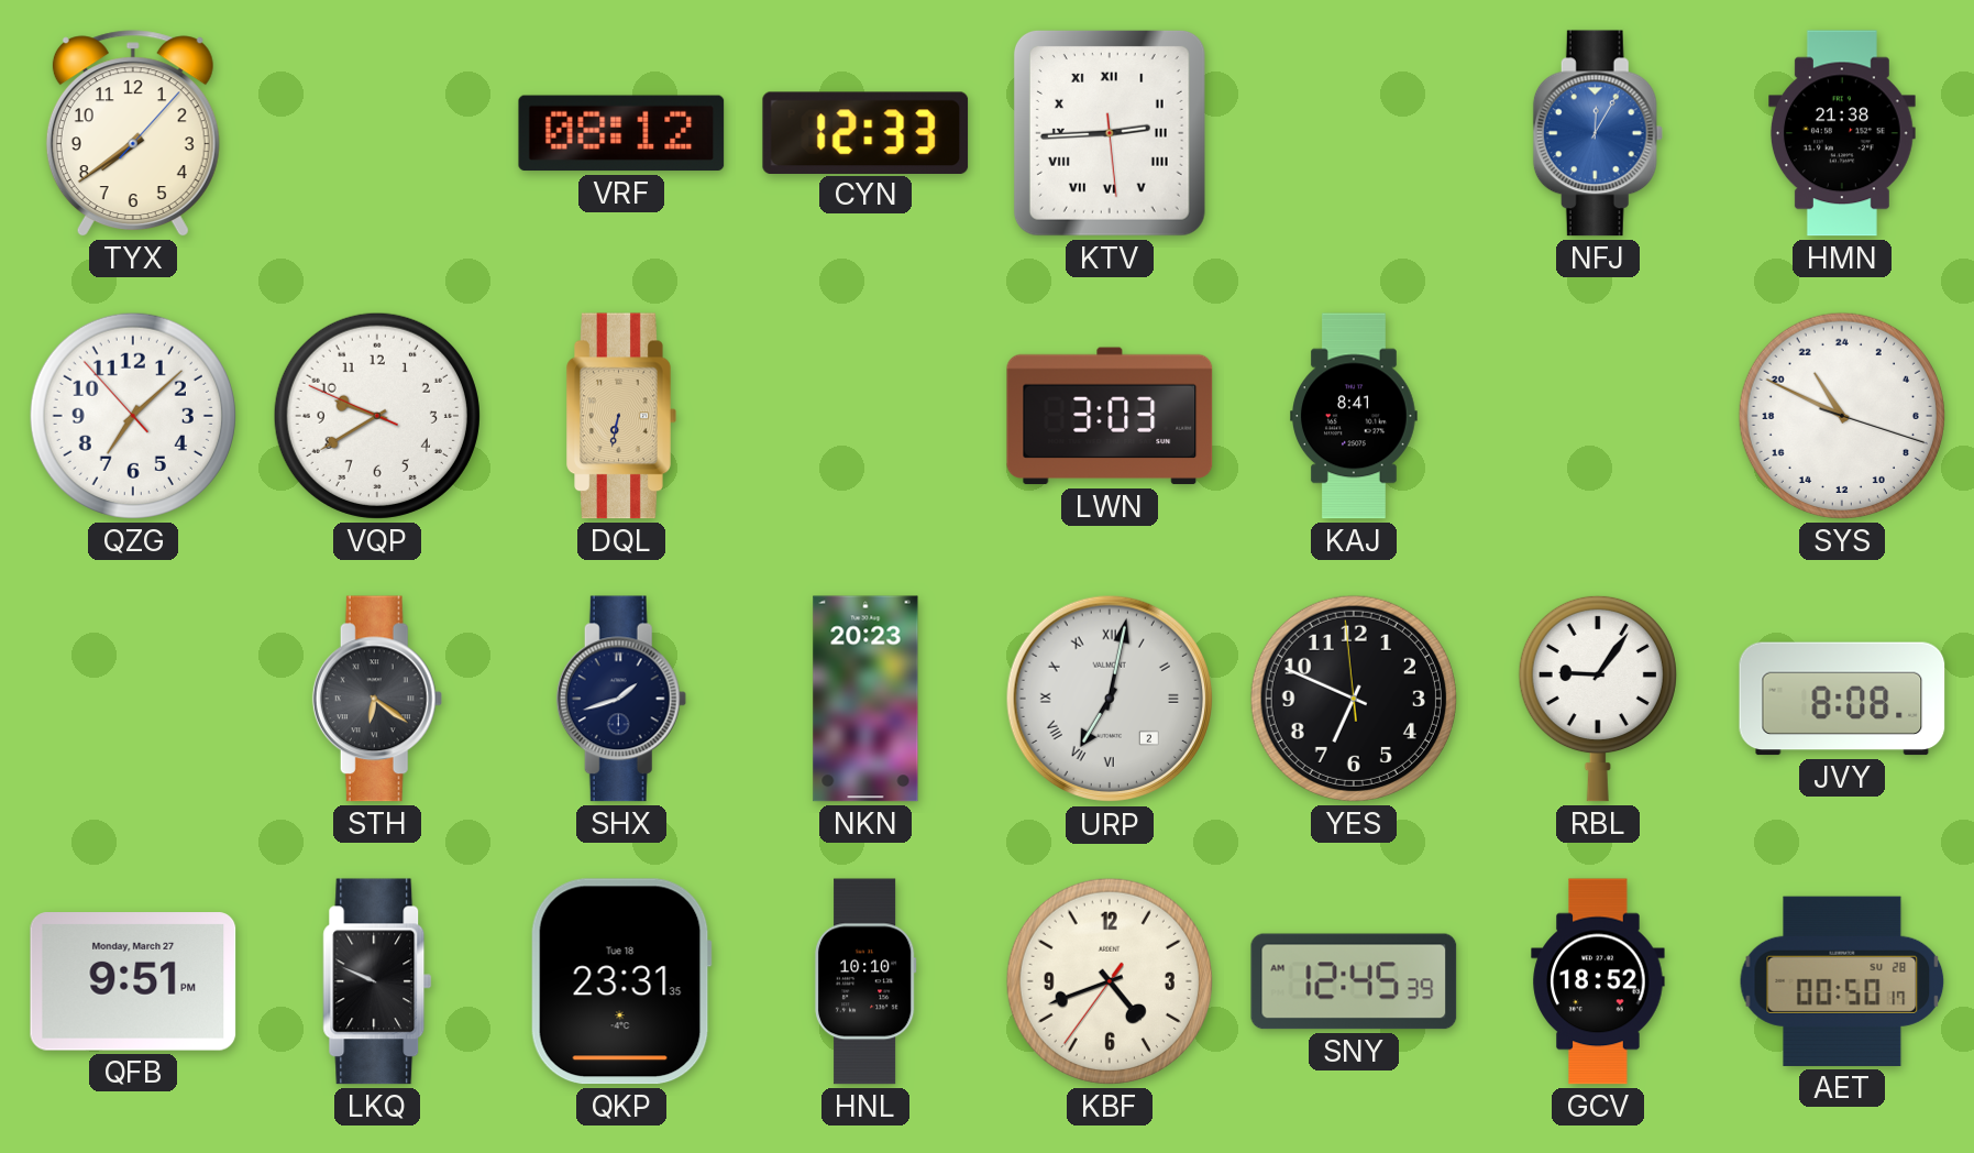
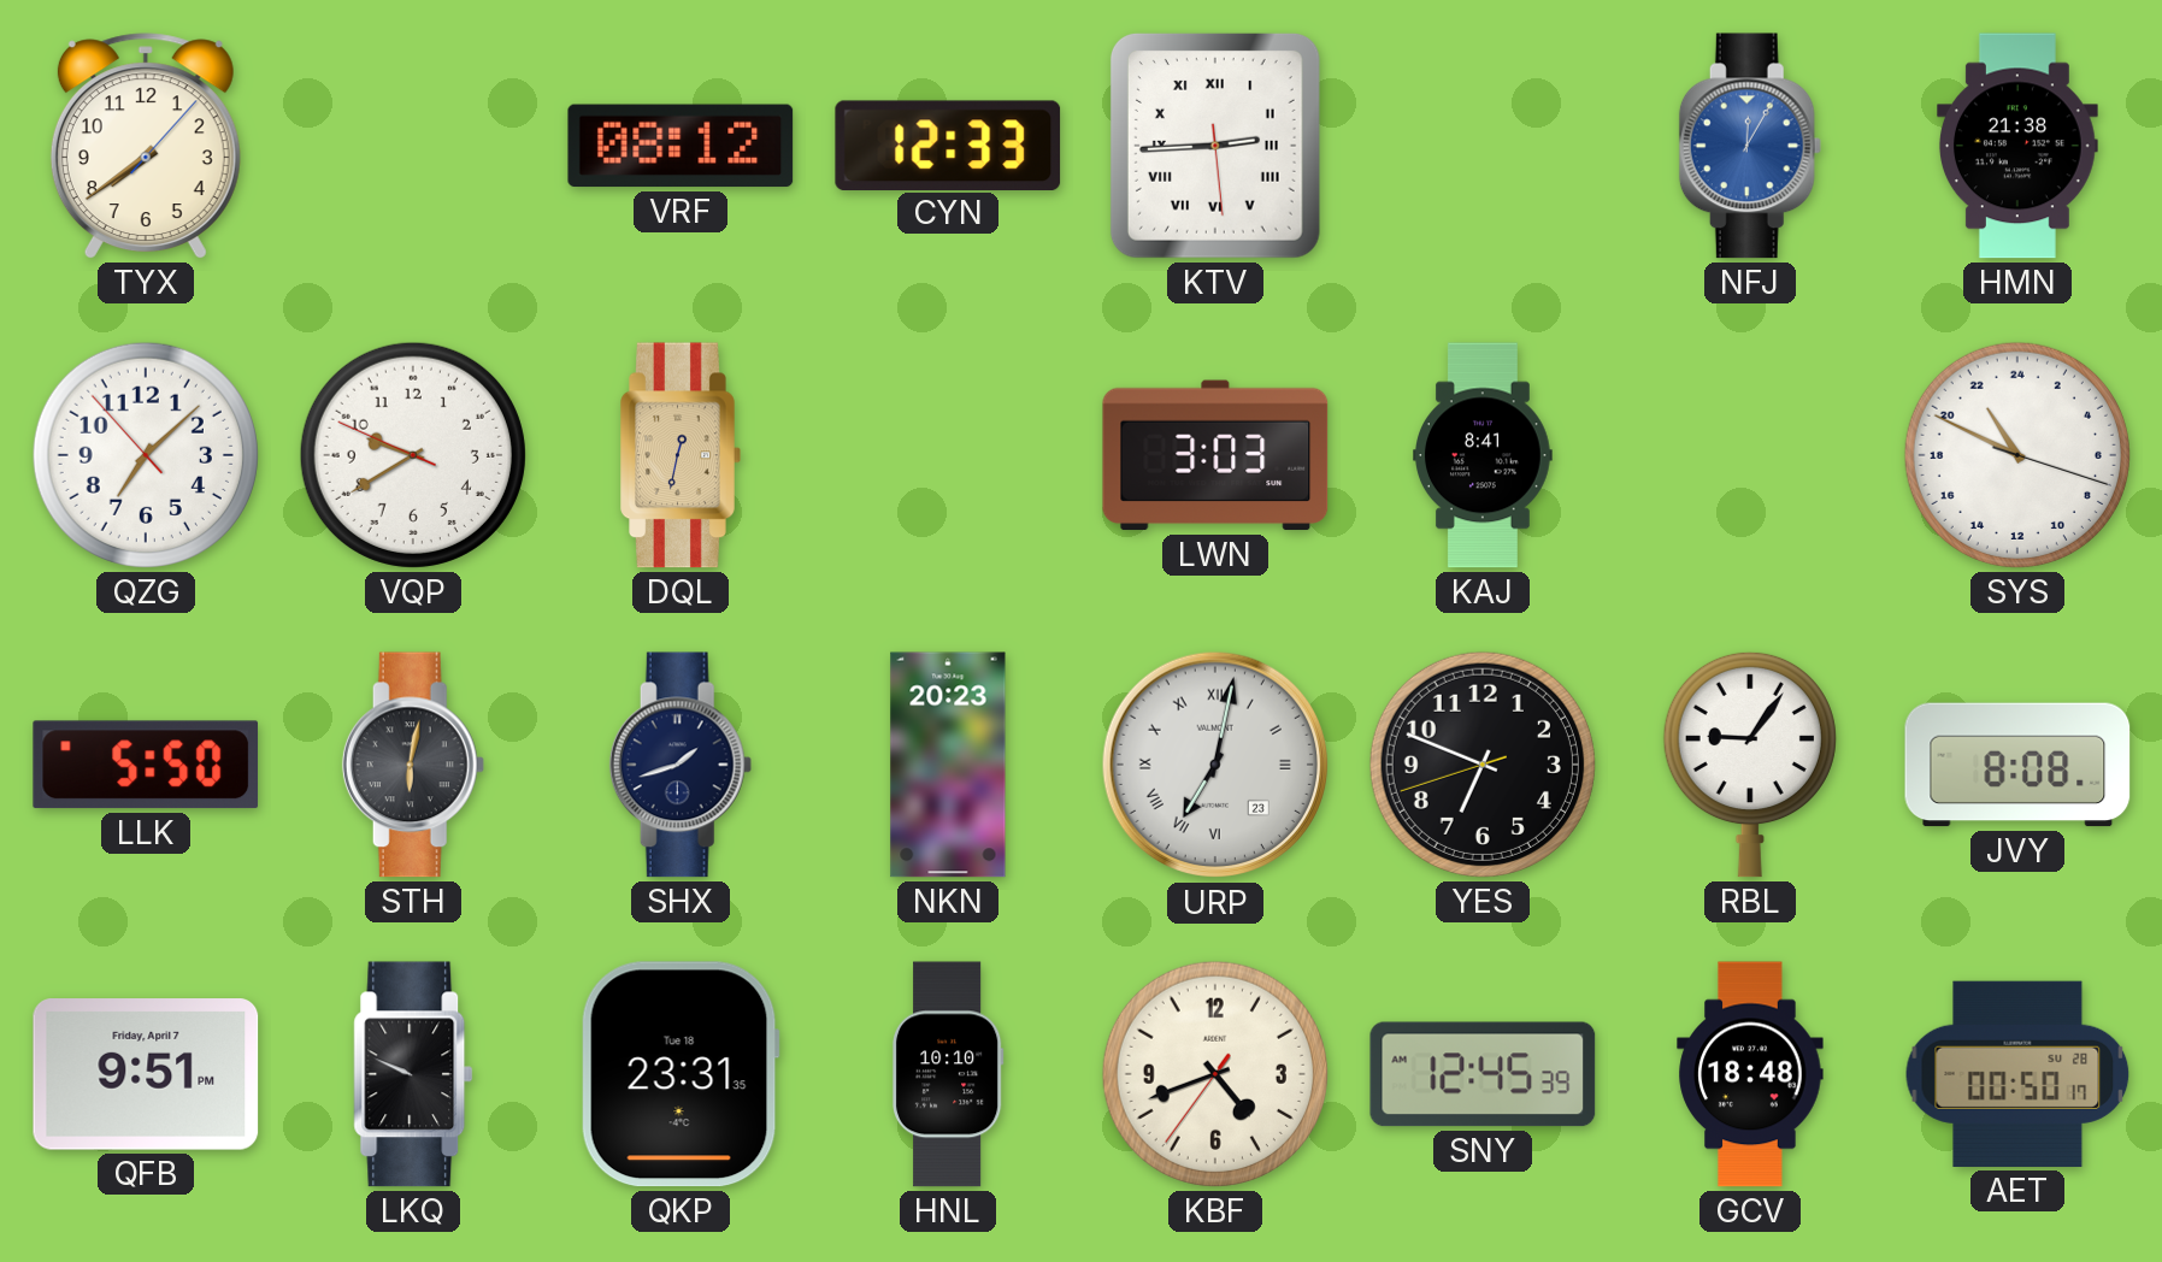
DQL: 6:32 -> 12:32
LLK: none -> 5:50
STH: 6:21 -> 6:02
URP date: 2 -> 23
YES: 6:48:59 -> 6:48:42
QFB date: Monday, March 27 -> Friday, April 7
GCV: 18:52 -> 18:48
